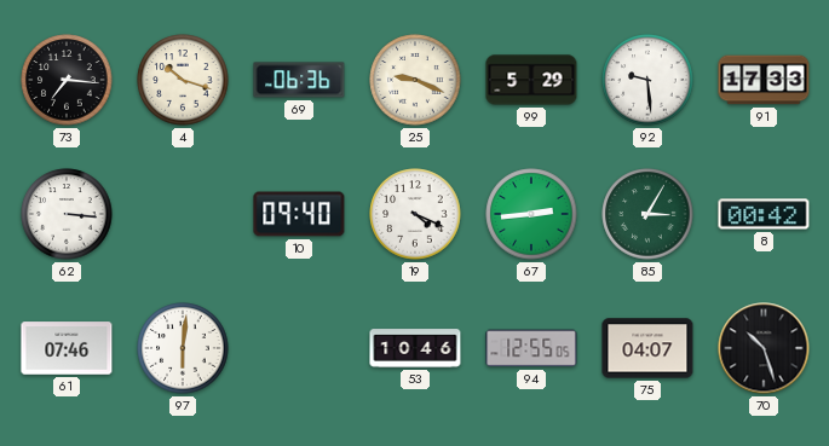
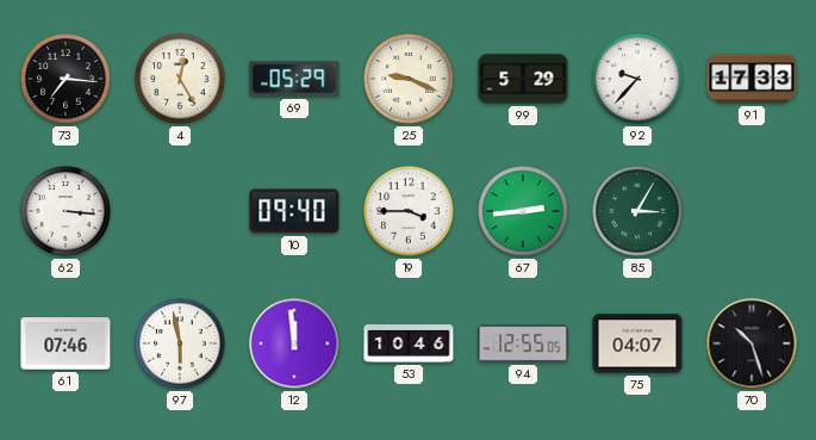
4: 10:18 -> 12:25
69: 06:36 -> 05:29
92: 9:29 -> 9:37
19: 4:19 -> 3:45
8: 00:42 -> none
97: 6:01 -> 5:58
12: none -> 11:59
